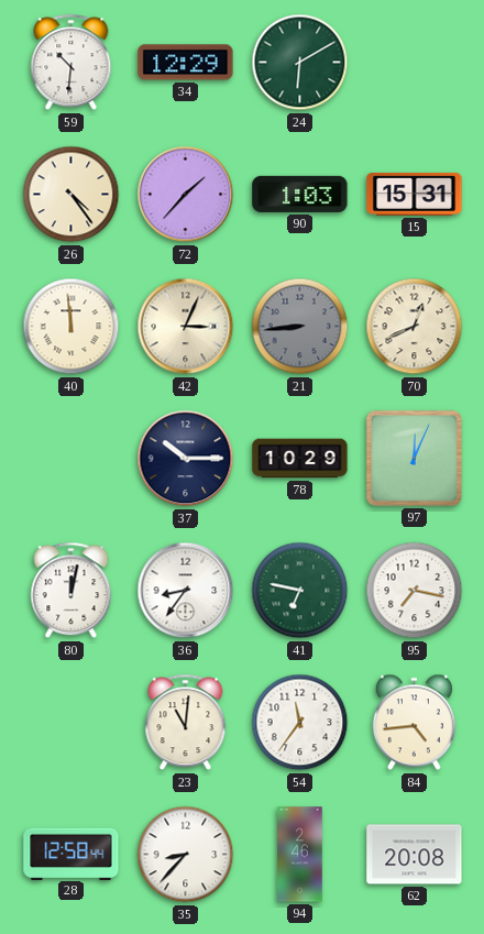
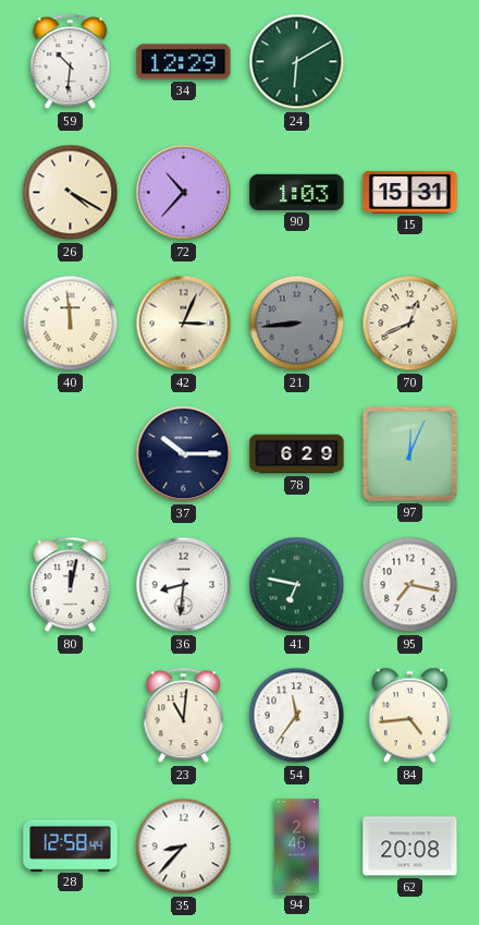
26: 4:24 -> 4:20
72: 1:37 -> 10:37
78: 10:29 -> 6:29
36: 8:36 -> 8:31
